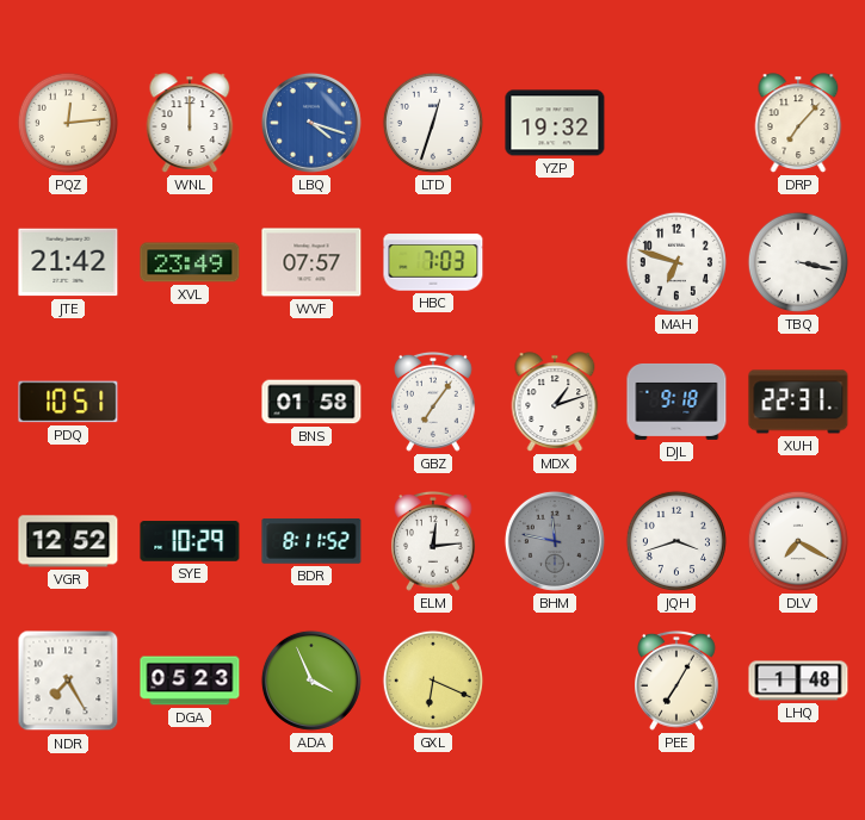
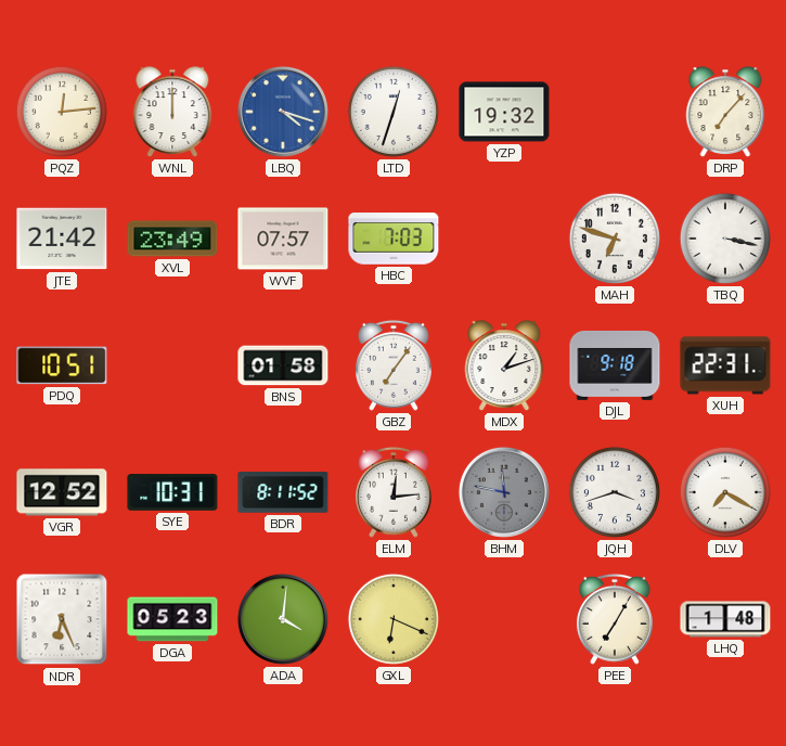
SYE: 10:29 -> 10:31
NDR: 7:25 -> 6:26
ADA: 3:56 -> 4:01
